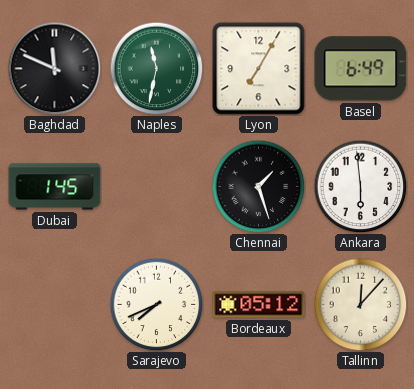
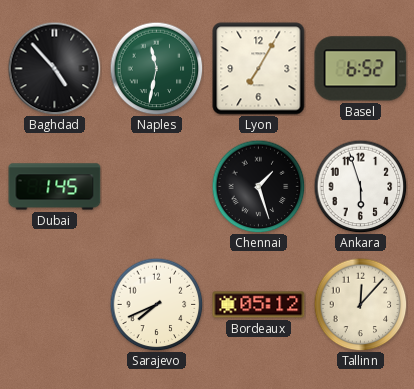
Baghdad: 11:49 -> 4:53
Basel: 6:49 -> 6:52
Ankara: 5:59 -> 5:57
